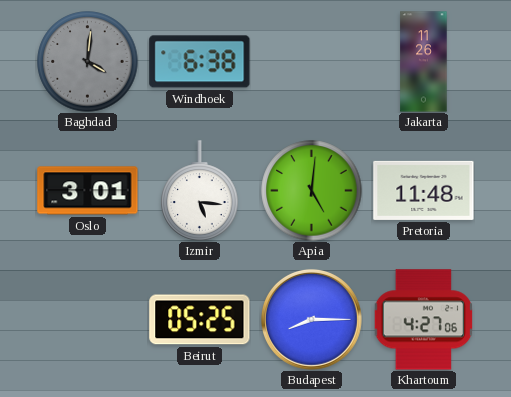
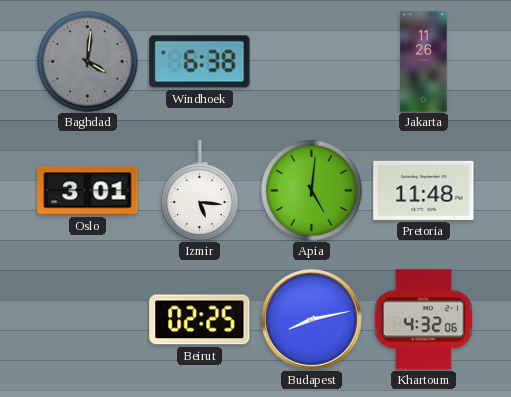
Beirut: 05:25 -> 02:25
Budapest: 8:15 -> 8:13
Khartoum: 4:27 -> 4:32
